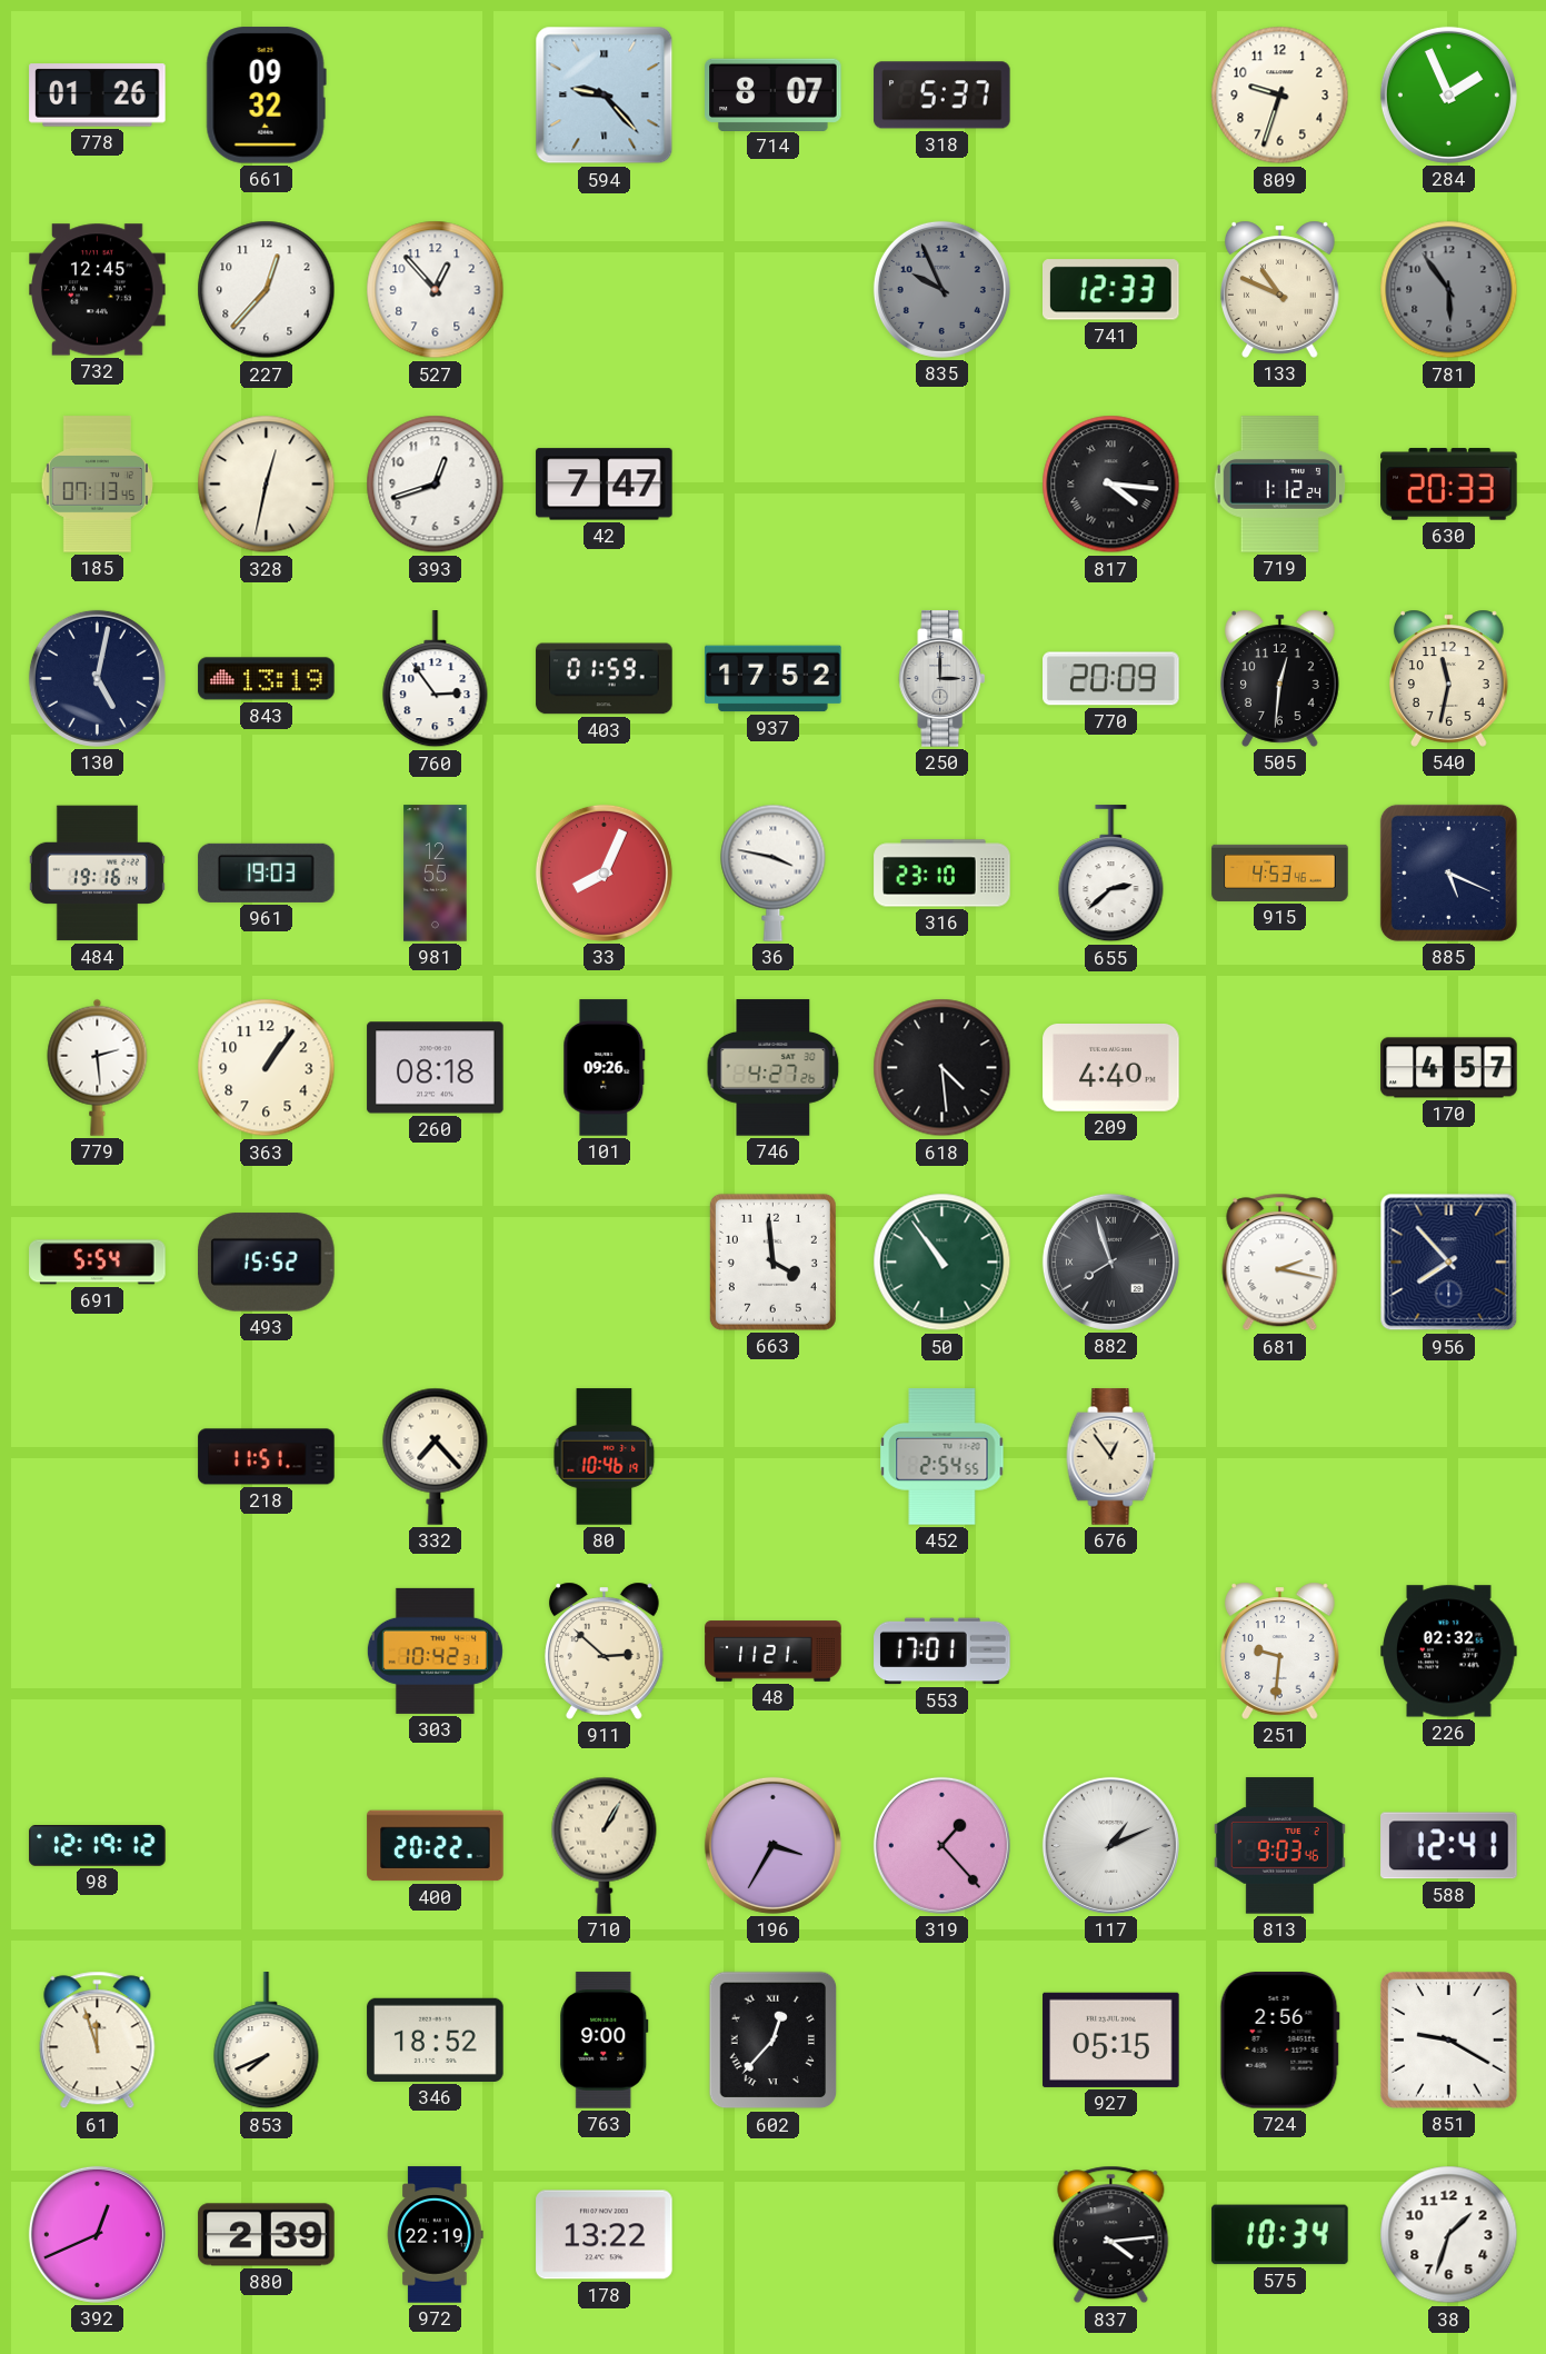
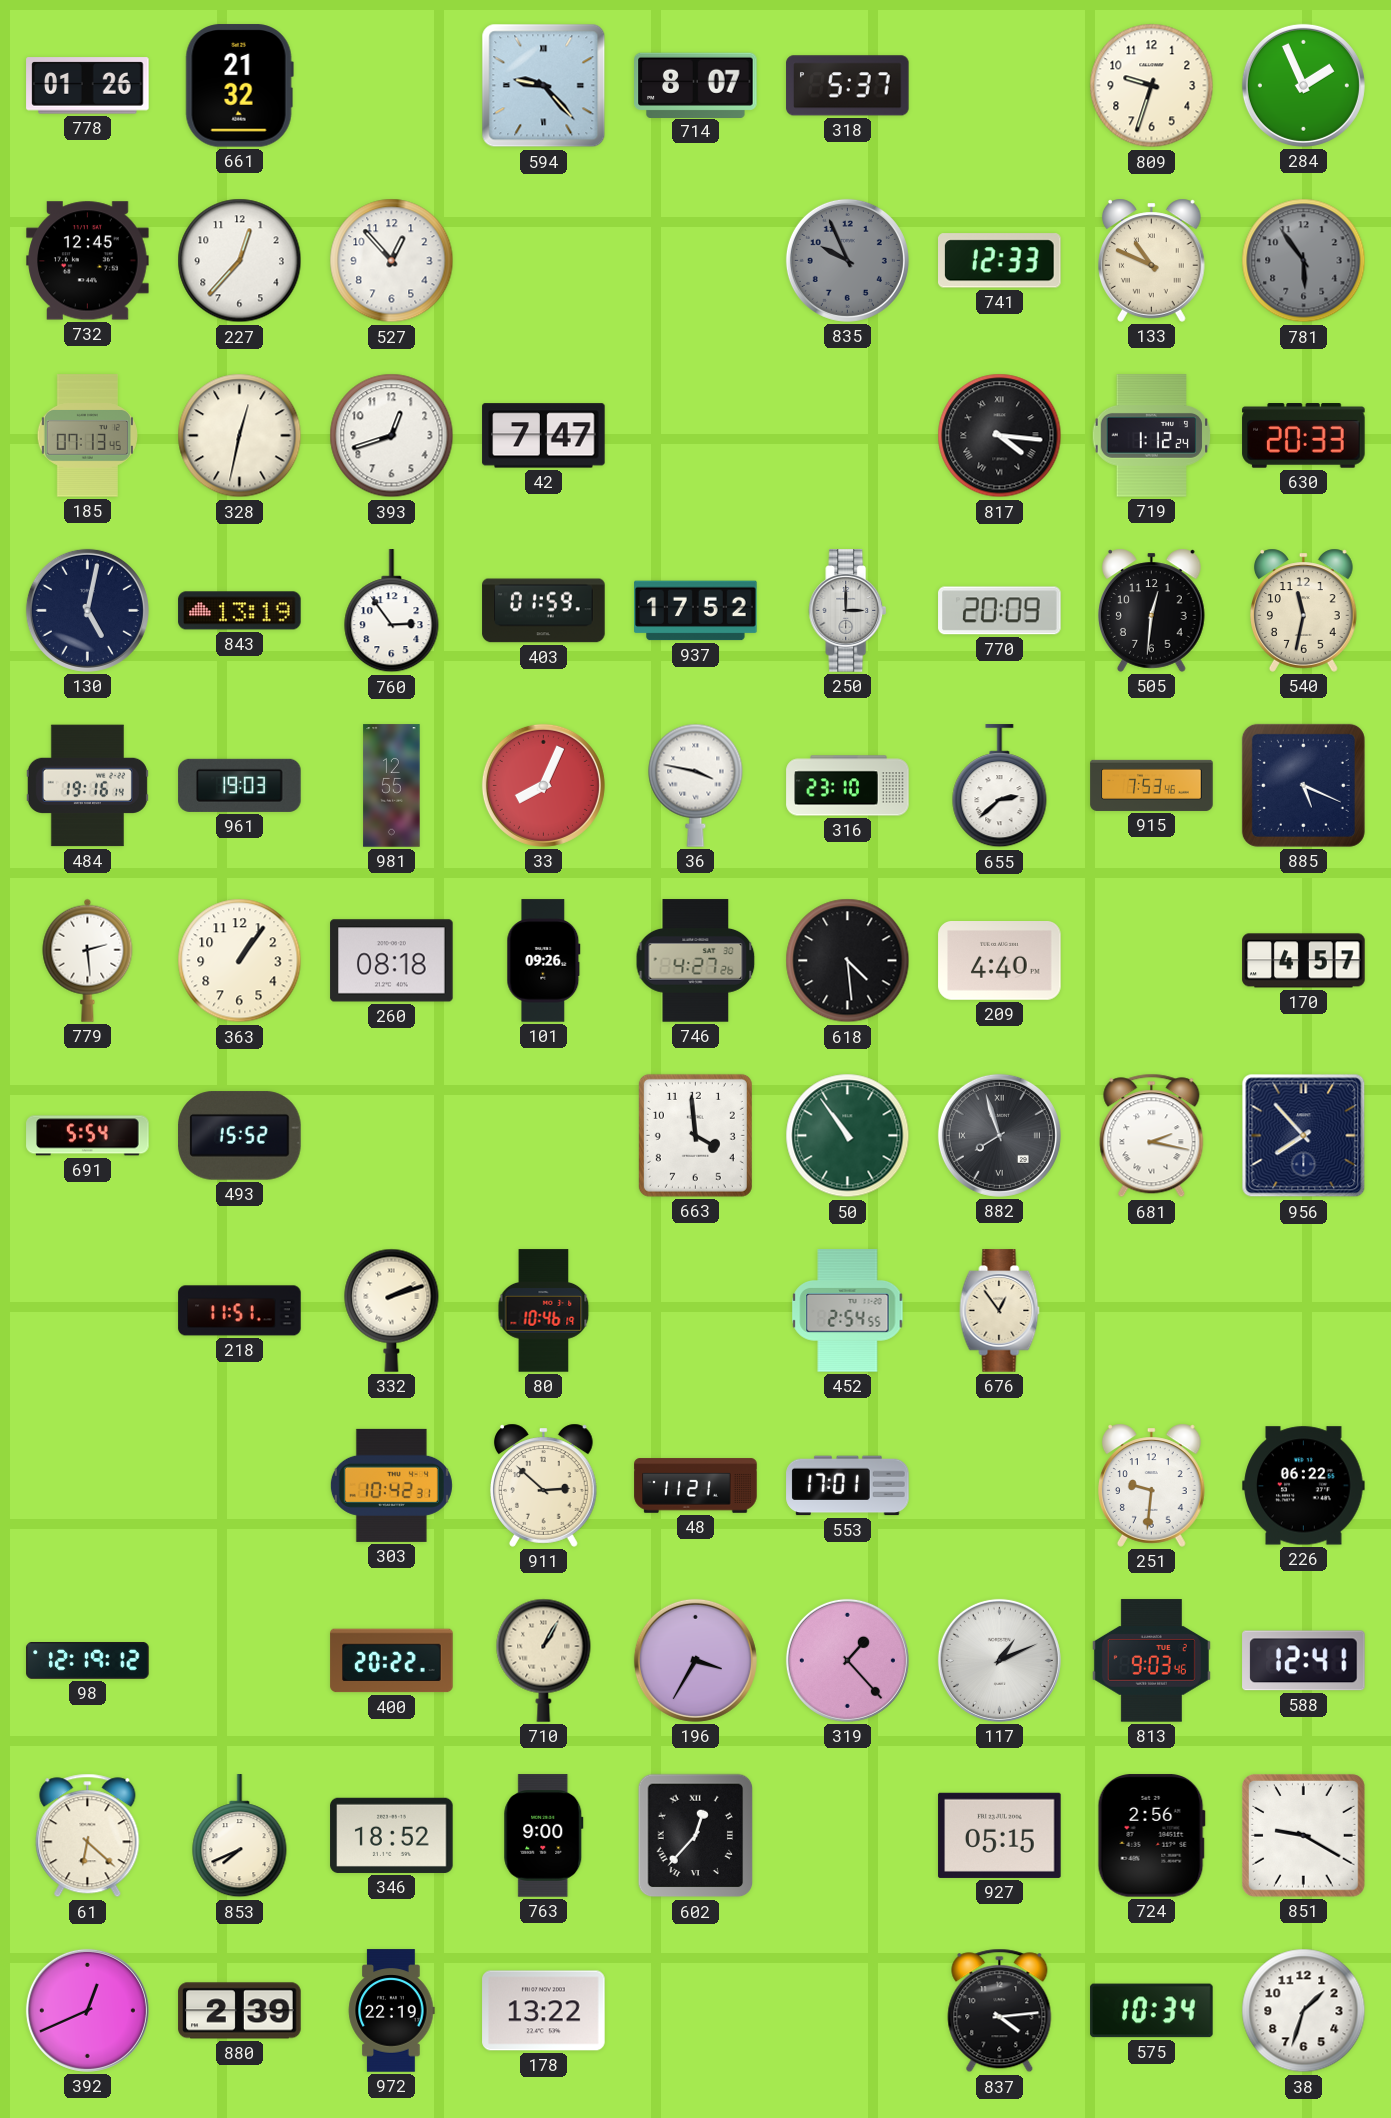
661: 09:32 -> 21:32
915: 4:53 -> 7:53
332: 7:23 -> 2:12
226: 02:32 -> 06:22
61: 11:57 -> 6:22
